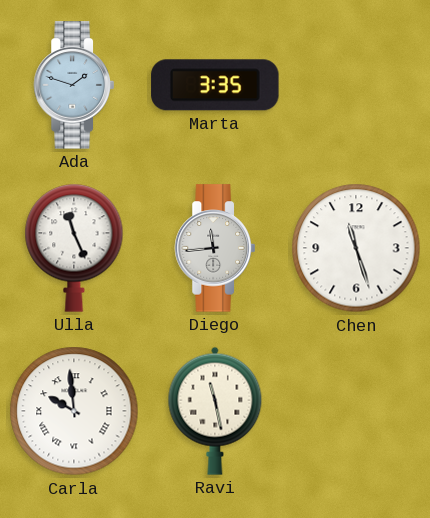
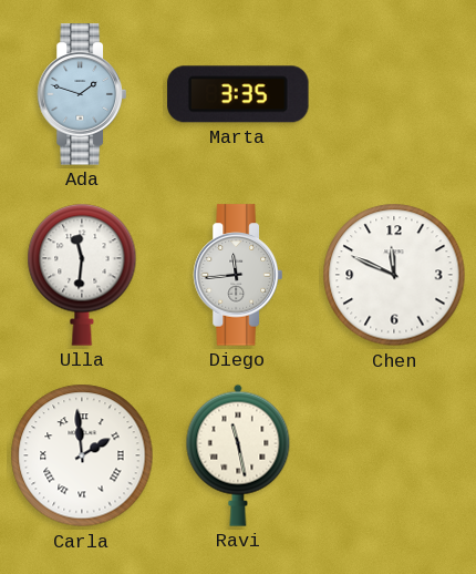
Ulla: 11:26 -> 11:31
Chen: 11:27 -> 11:49
Carla: 9:59 -> 1:59
